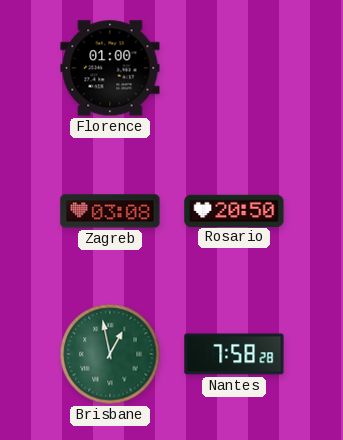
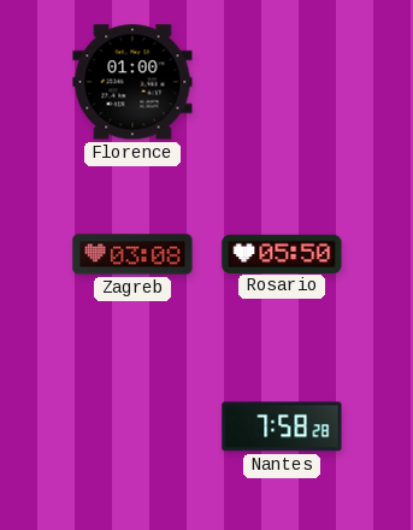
Rosario: 20:50 -> 05:50
Brisbane: 12:58 -> none
